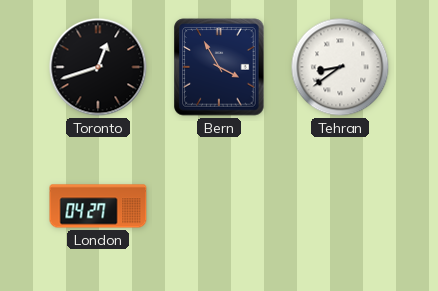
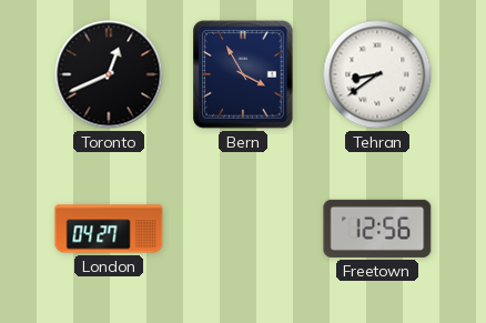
Toronto: 12:42 -> 12:41
Freetown: none -> 12:56
